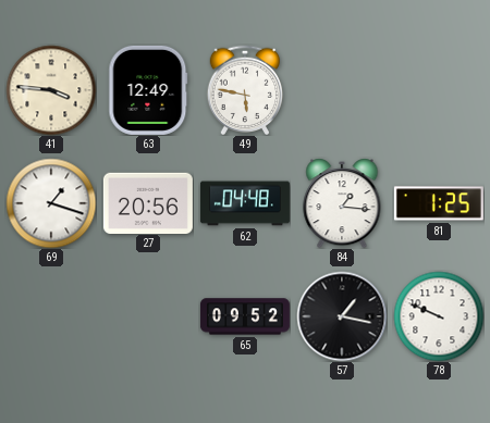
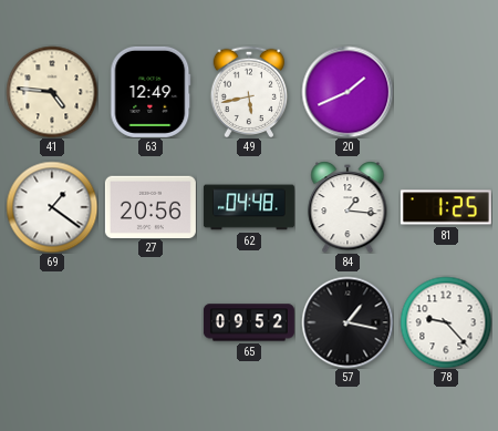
41: 3:46 -> 4:46
49: 5:47 -> 5:43
20: none -> 1:41
69: 1:18 -> 1:21
78: 9:49 -> 9:23
